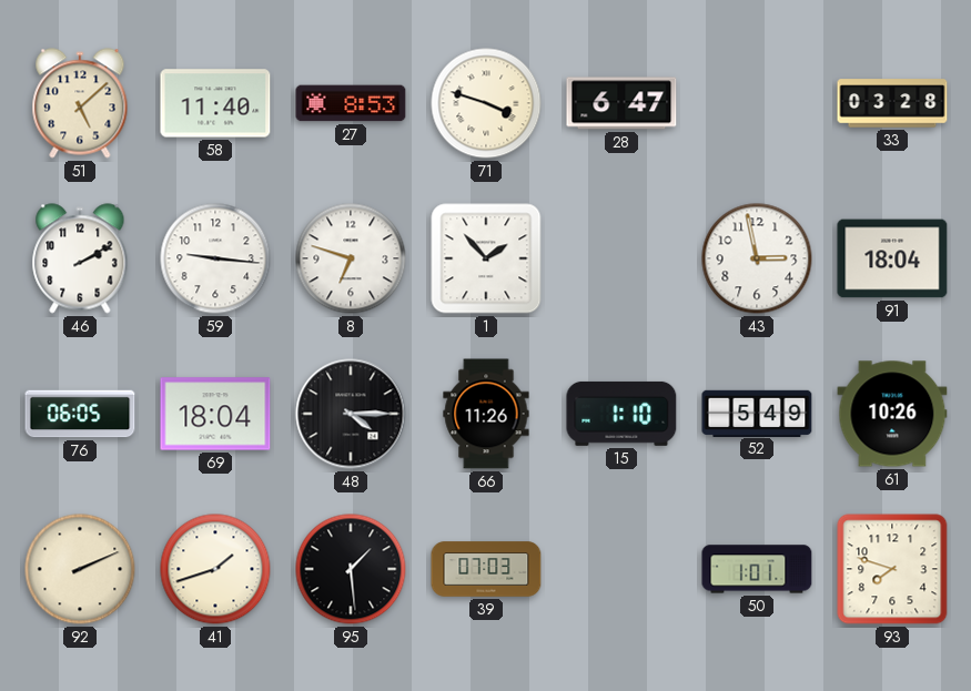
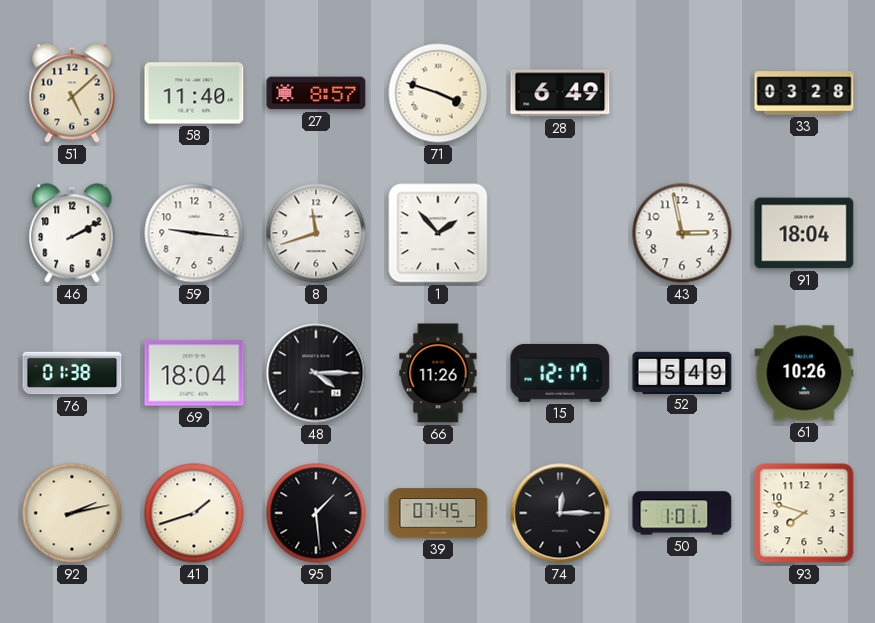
27: 8:53 -> 8:57
28: 6:47 -> 6:49
8: 6:48 -> 11:42
76: 06:05 -> 01:38
15: 1:10 -> 12:17
92: 2:11 -> 2:13
39: 07:03 -> 07:45
74: none -> 12:15
